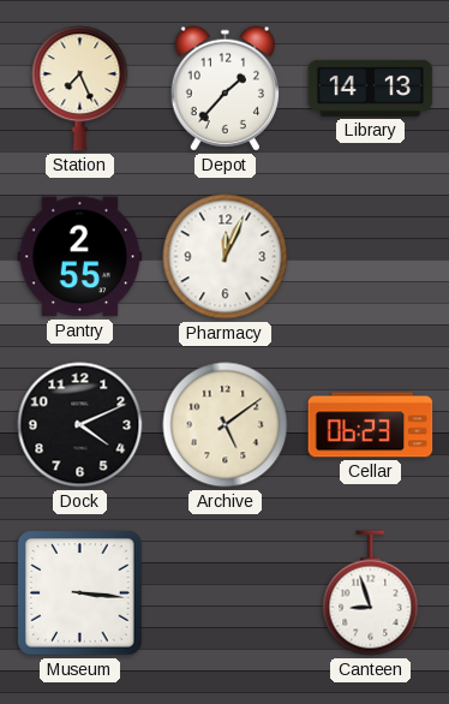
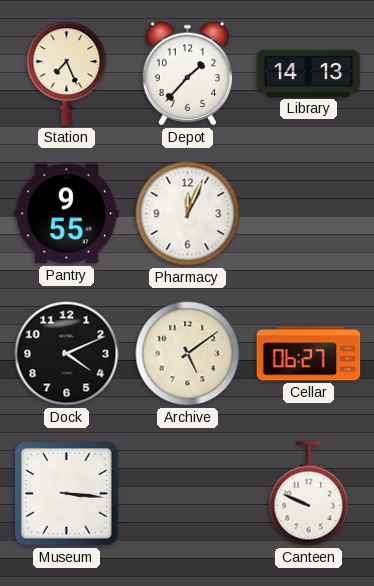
Pantry: 2:55 -> 9:55
Cellar: 06:23 -> 06:27
Canteen: 8:57 -> 9:49
